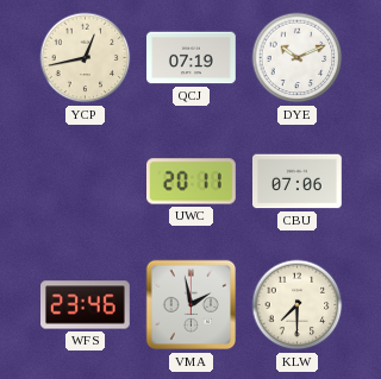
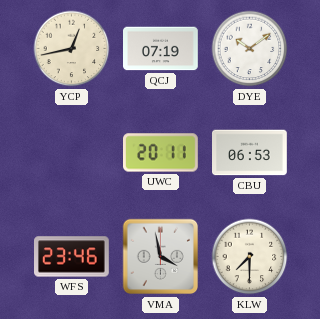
DYE: 10:11 -> 10:09
CBU: 07:06 -> 06:53
VMA: 1:58 -> 3:58
